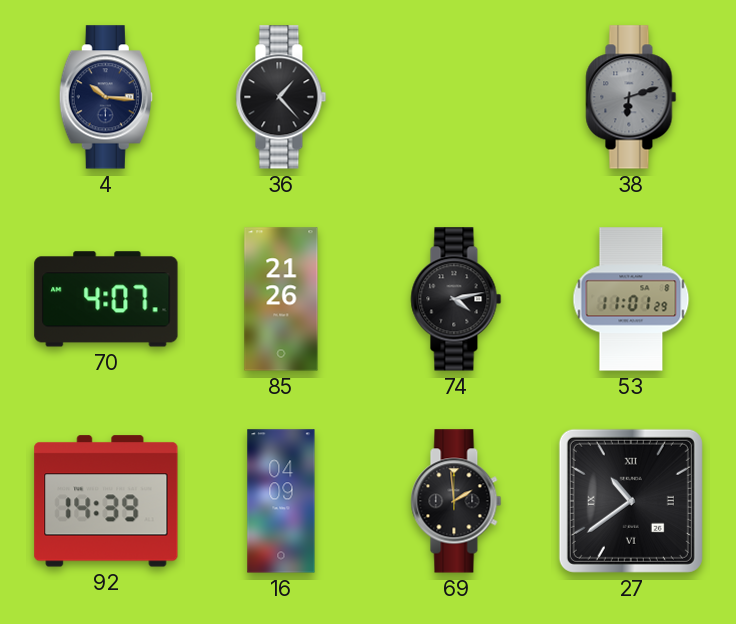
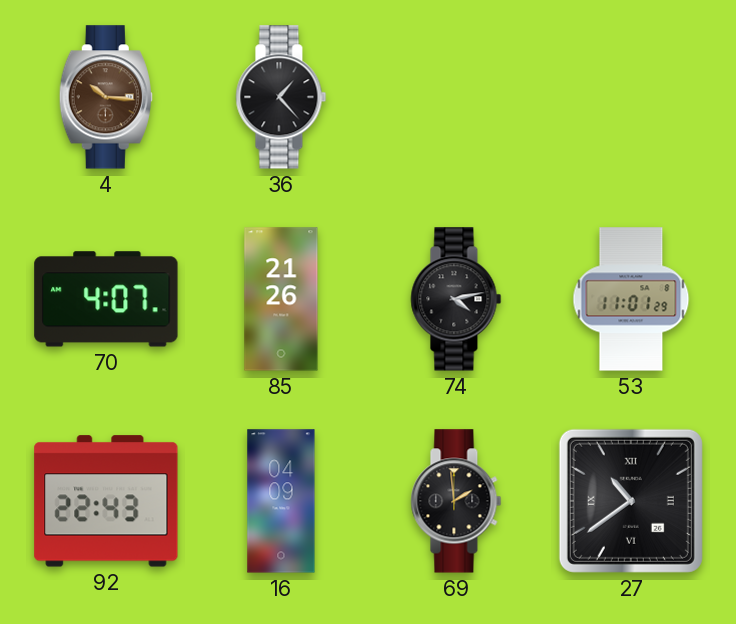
4 dial: navy -> brown
38: 6:12 -> none
92: 14:39 -> 22:43
